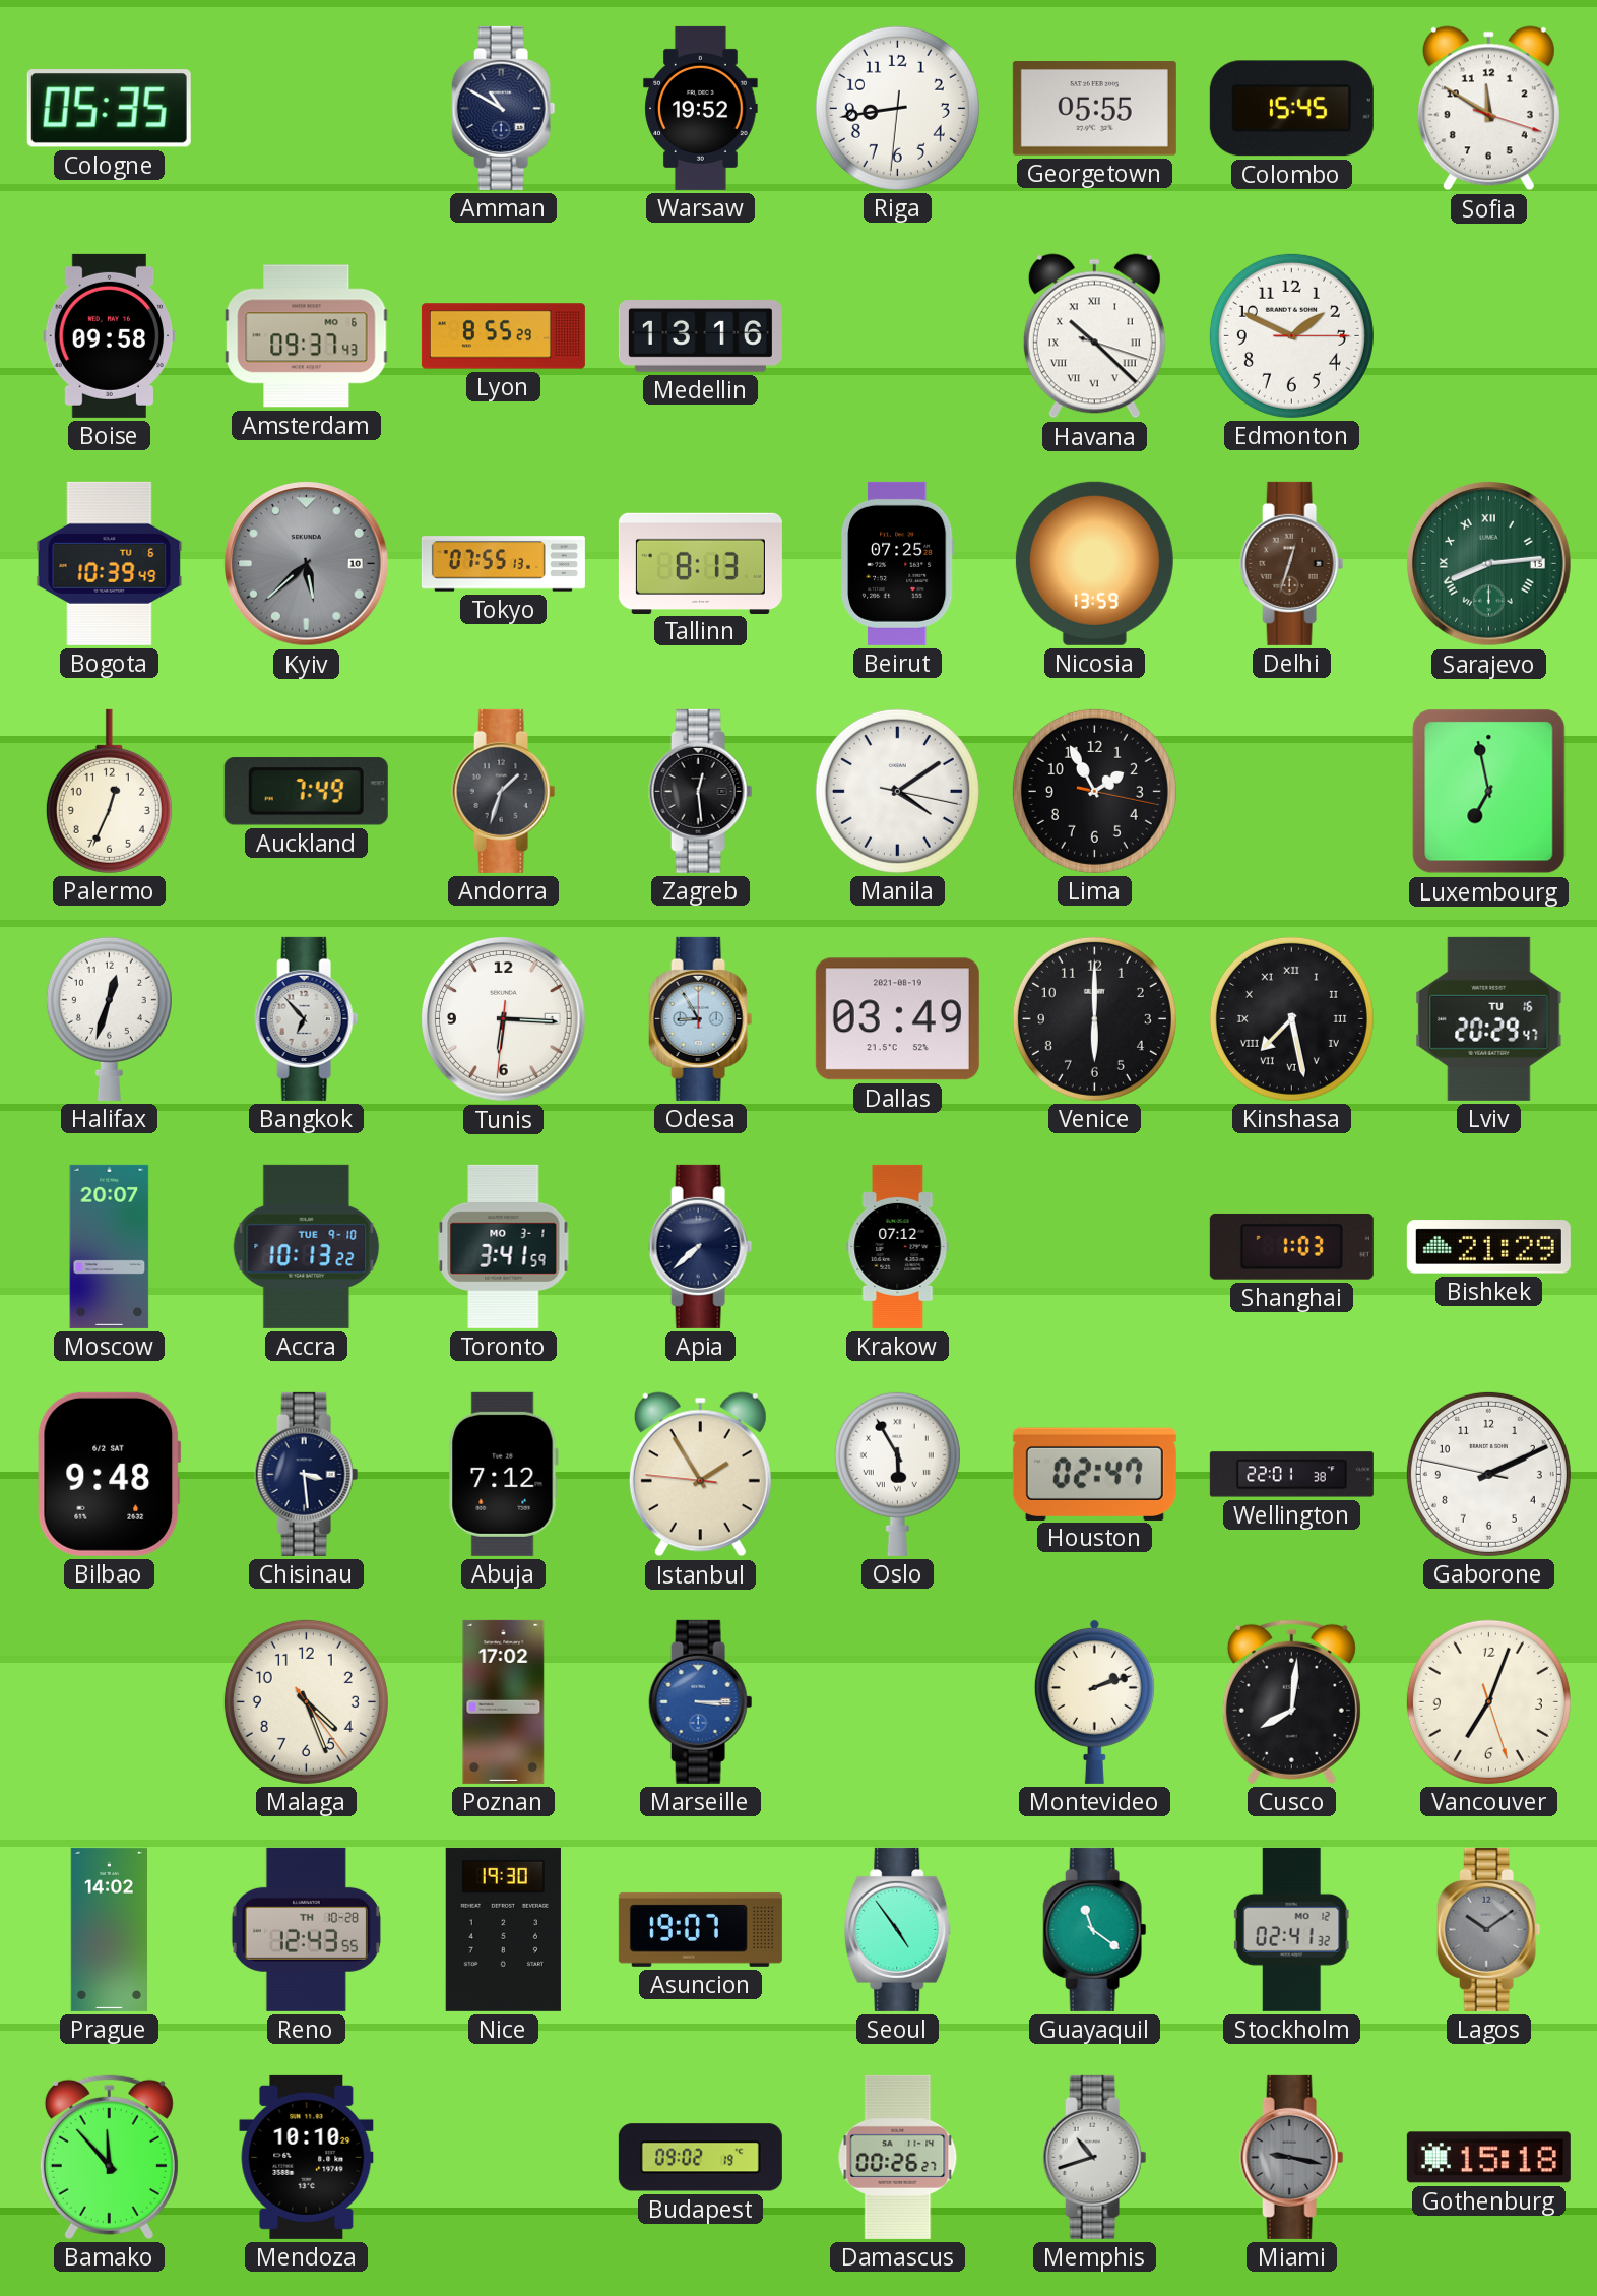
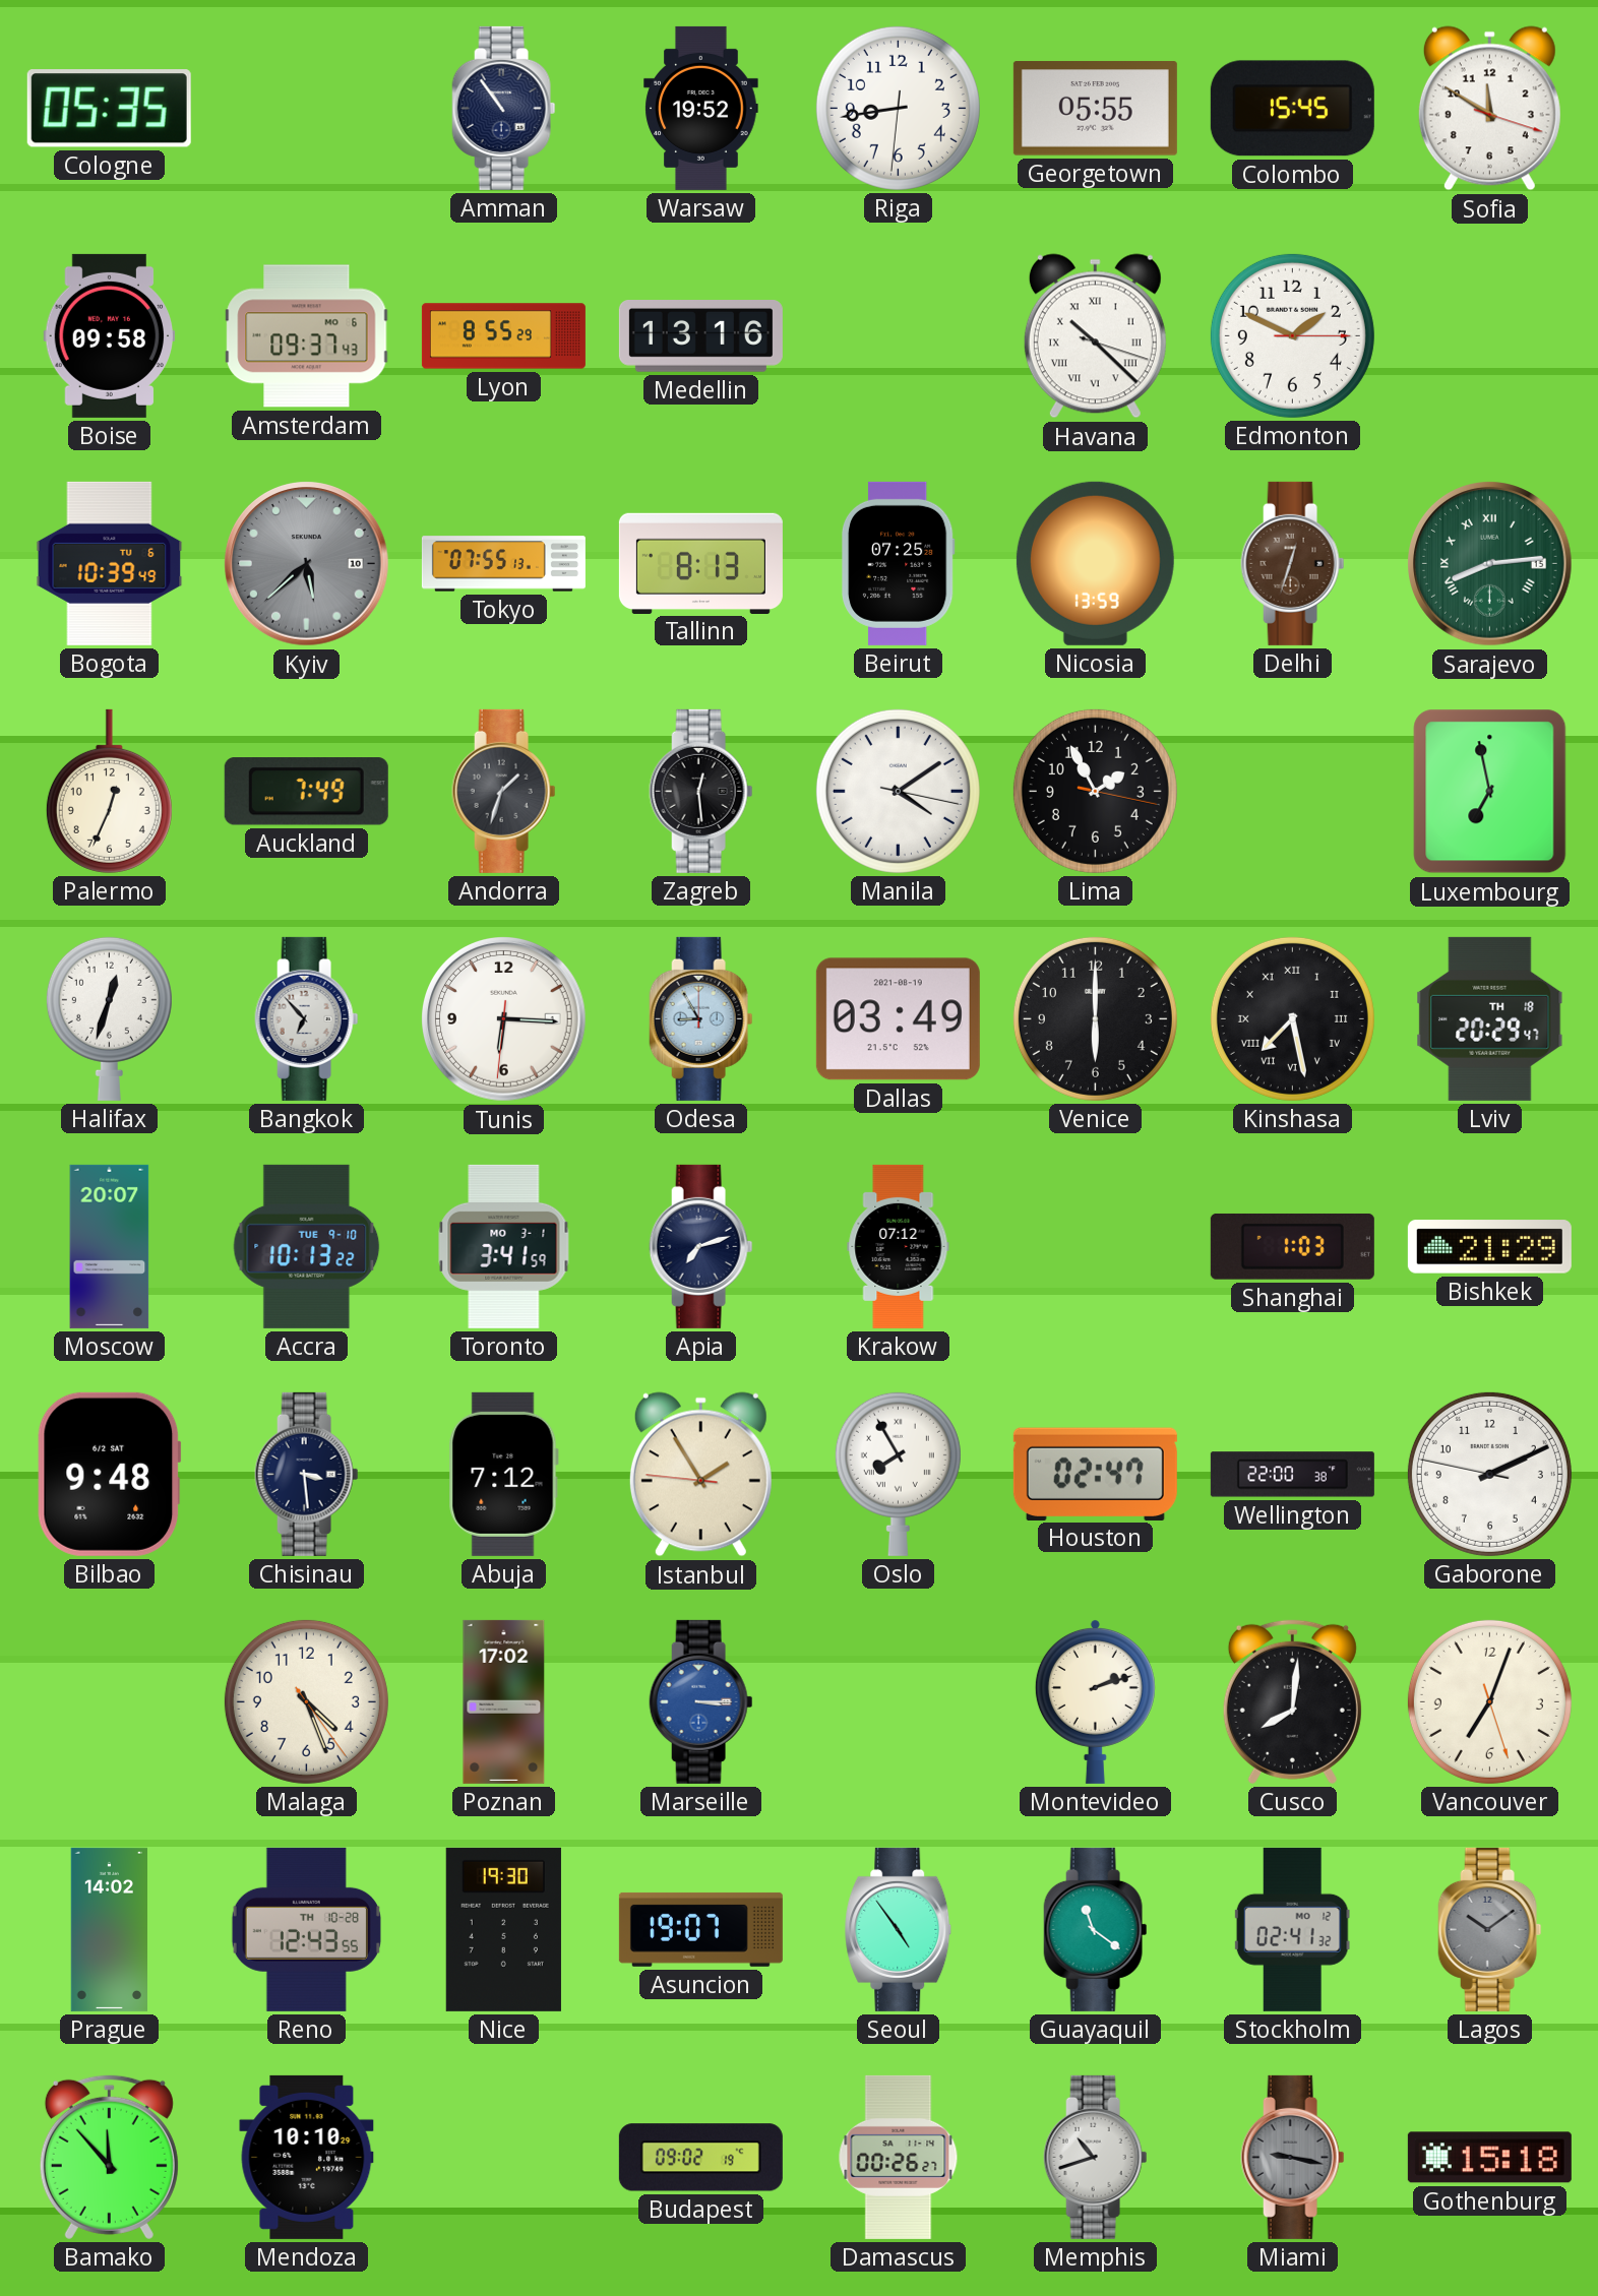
Amman: 10:50 -> 10:54
Lviv date: TU 16 -> TH 18
Apia: 7:38 -> 7:12
Oslo: 5:55 -> 7:55
Wellington: 22:01 -> 22:00
